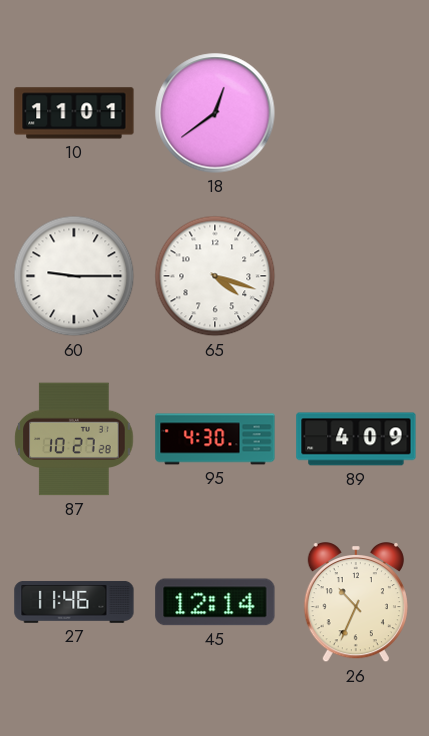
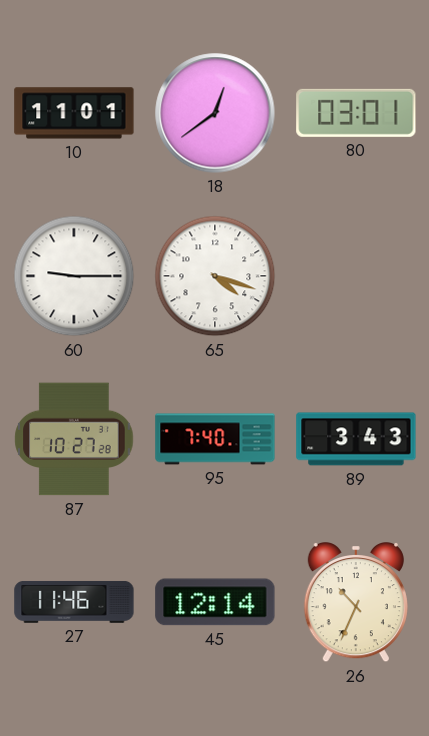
80: none -> 03:01
95: 4:30 -> 7:40
89: 4:09 -> 3:43
